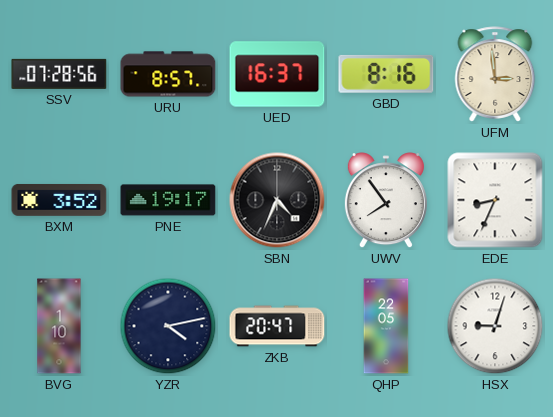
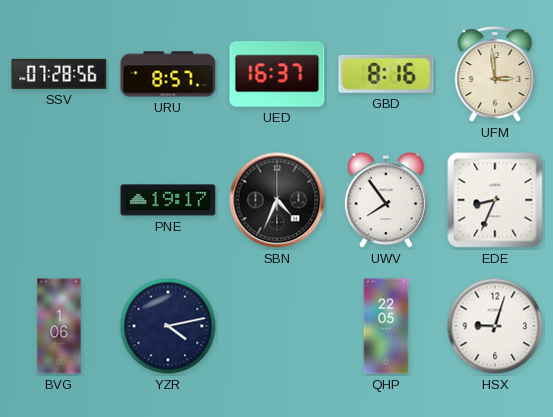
BXM: 3:52 -> none
BVG: 1:10 -> 1:06
ZKB: 20:47 -> none
